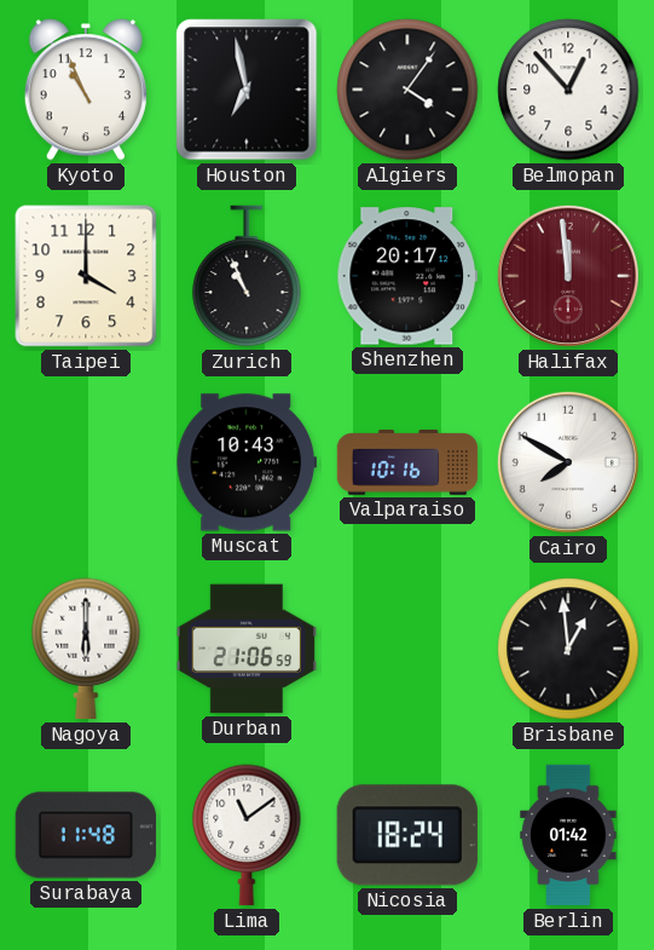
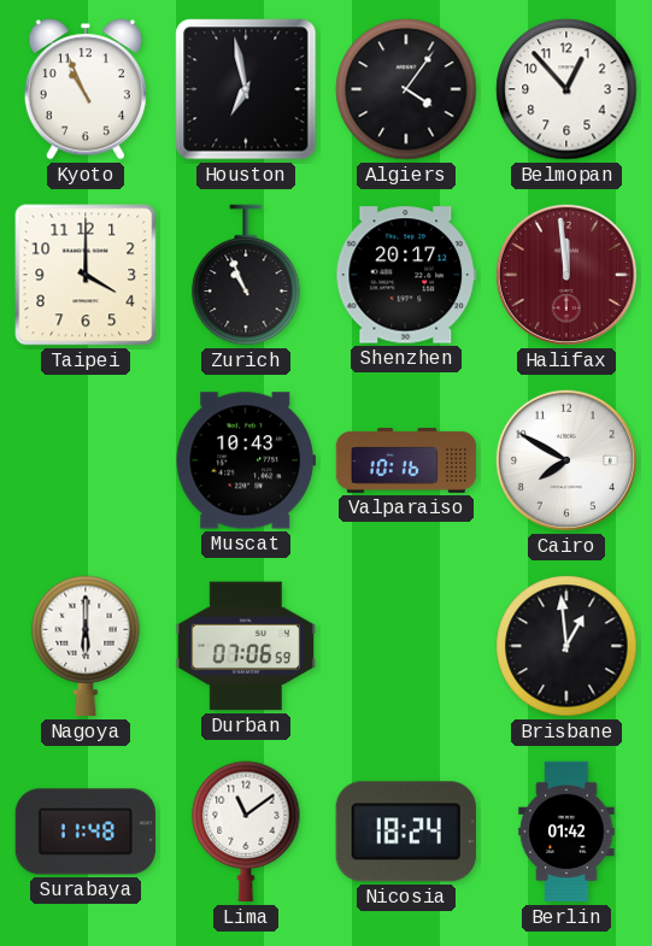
Durban: 21:06 -> 07:06
